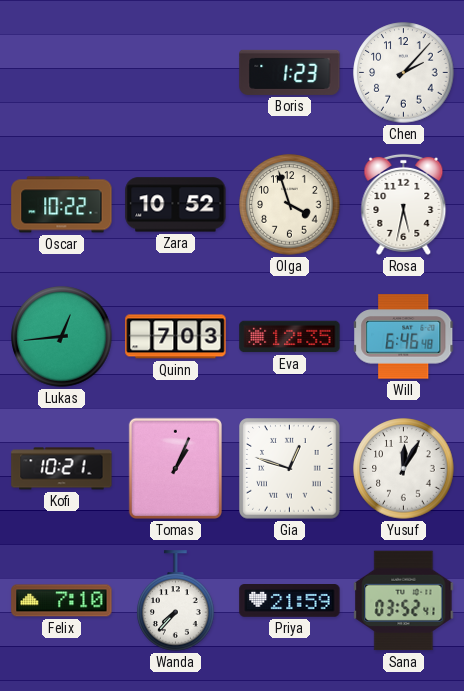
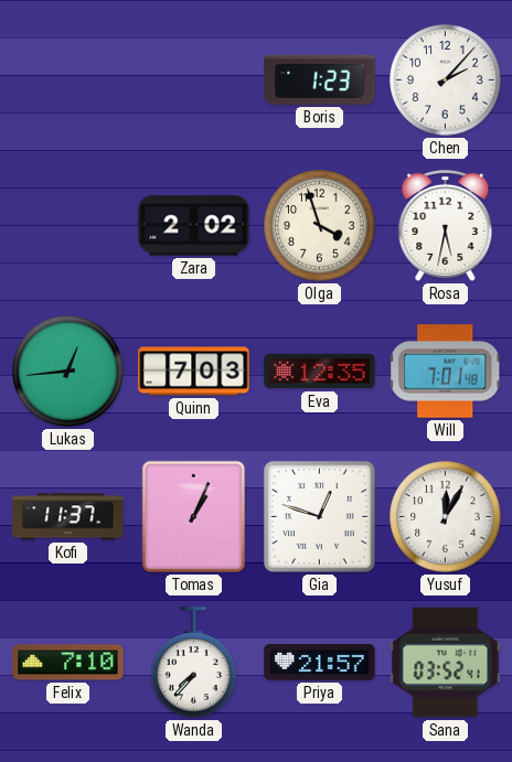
Oscar: 10:22 -> none
Zara: 10:52 -> 2:02
Will: 6:46 -> 7:01
Kofi: 10:21 -> 11:37
Priya: 21:59 -> 21:57
